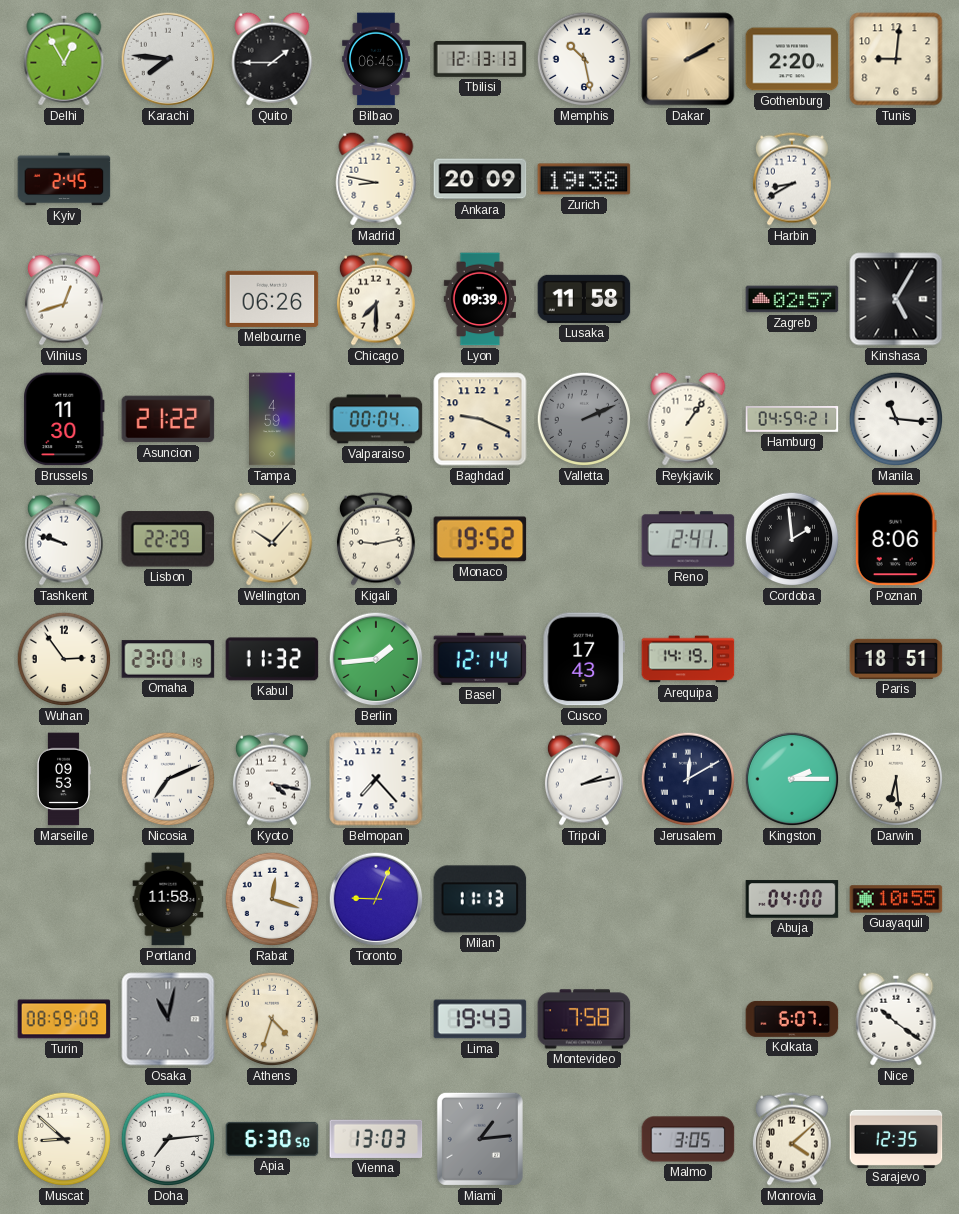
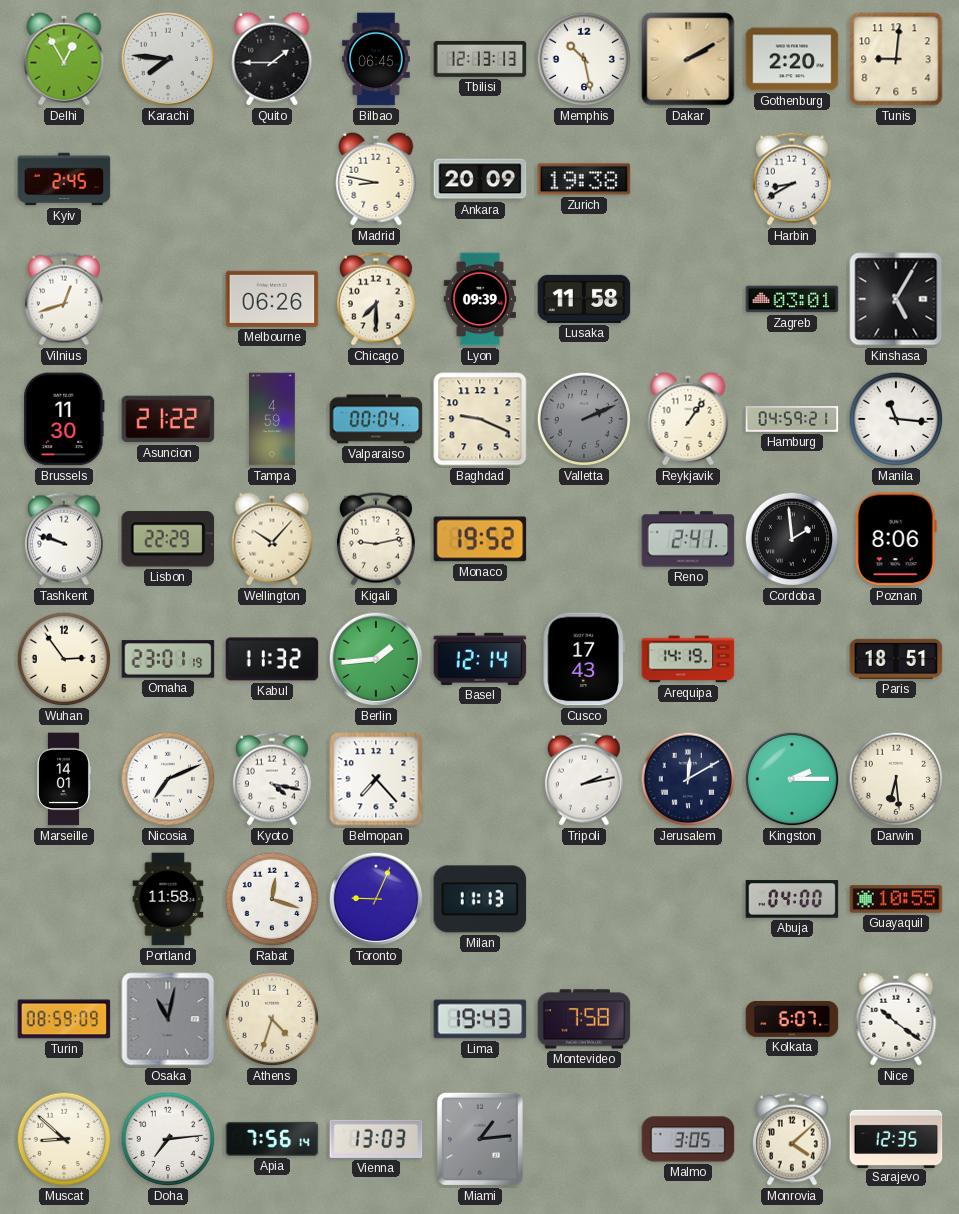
Zagreb: 02:57 -> 03:01
Marseille: 09:53 -> 14:01
Apia: 6:30 -> 7:56
